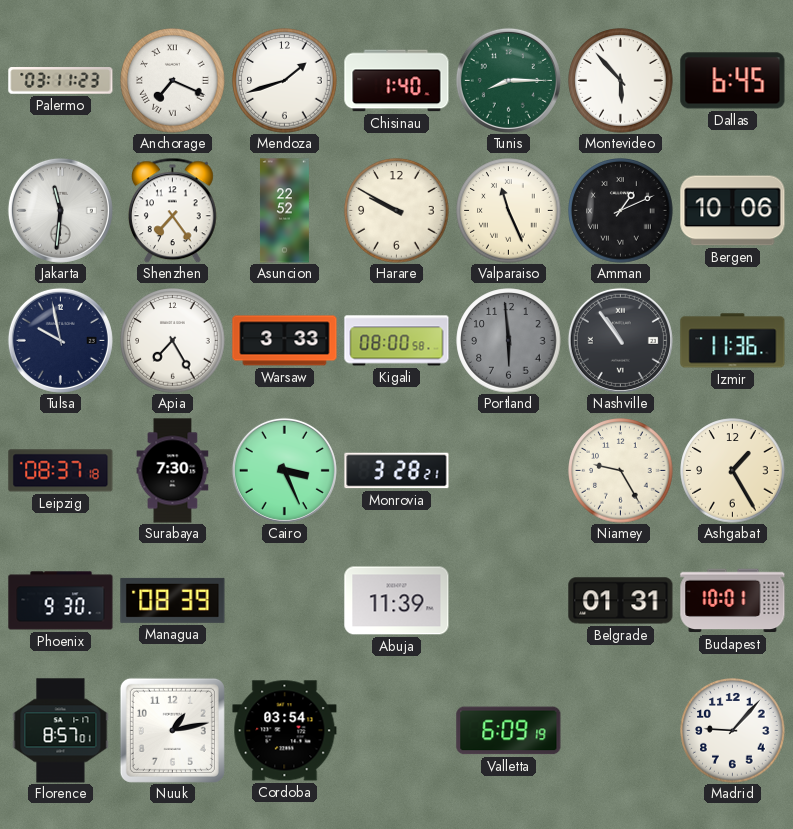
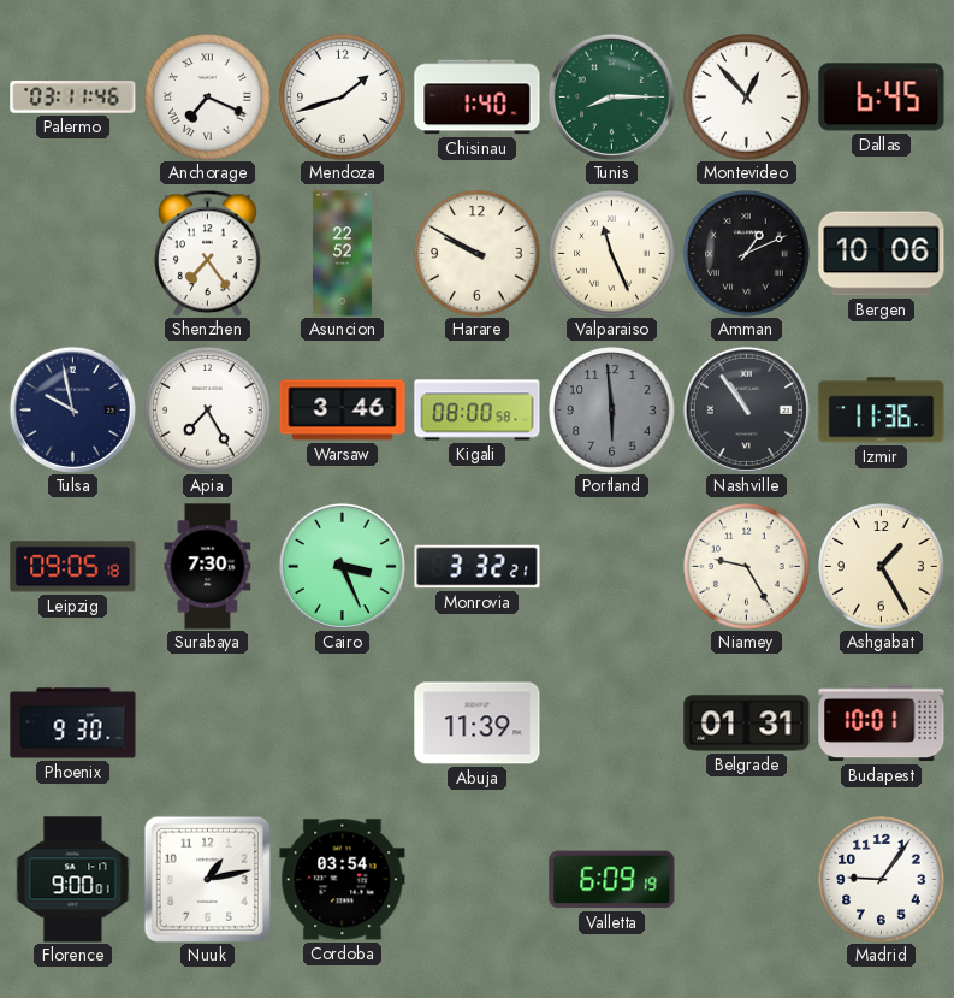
Palermo: 03:11:23 -> 03:11:46
Montevideo: 5:53 -> 12:53
Jakarta: 11:31 -> none
Warsaw: 3:33 -> 3:46
Leipzig: 08:37 -> 09:05
Monrovia: 3:28 -> 3:32
Managua: 08:39 -> none
Florence: 8:57 -> 9:00
Madrid: 9:07 -> 9:06
